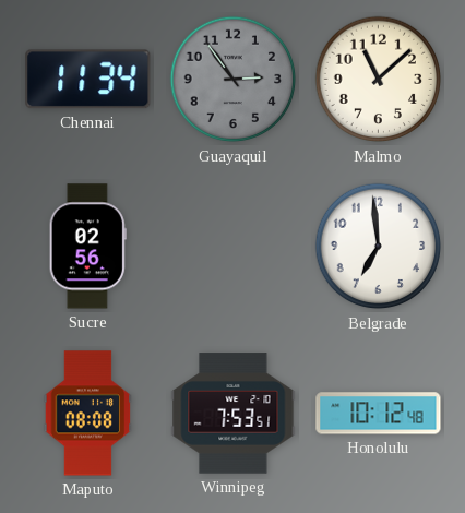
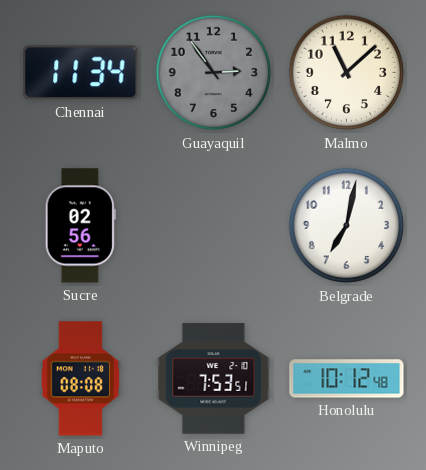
Belgrade: 6:59 -> 7:02
